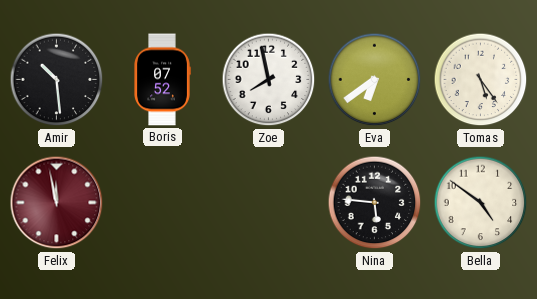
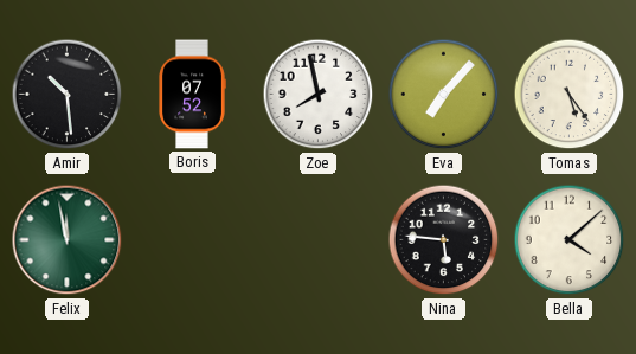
Eva: 6:39 -> 7:07
Felix dial: burgundy -> green
Bella: 4:51 -> 4:08
